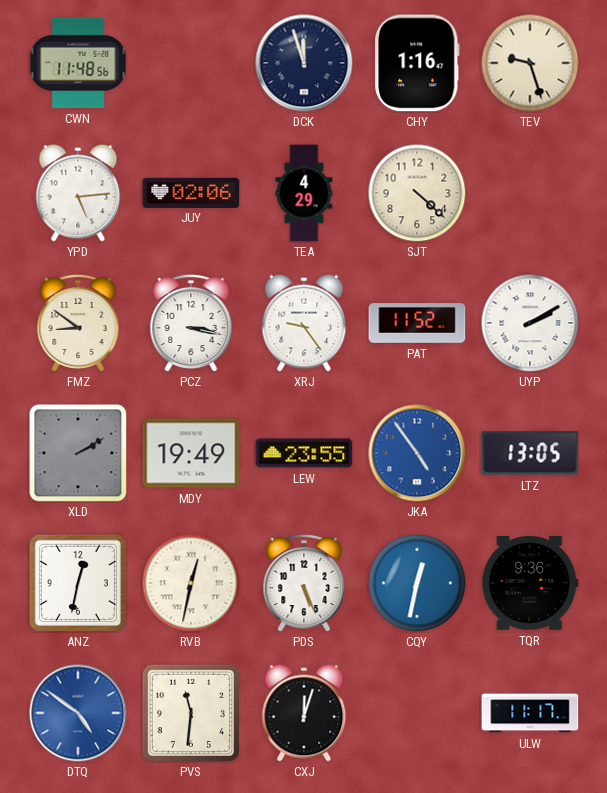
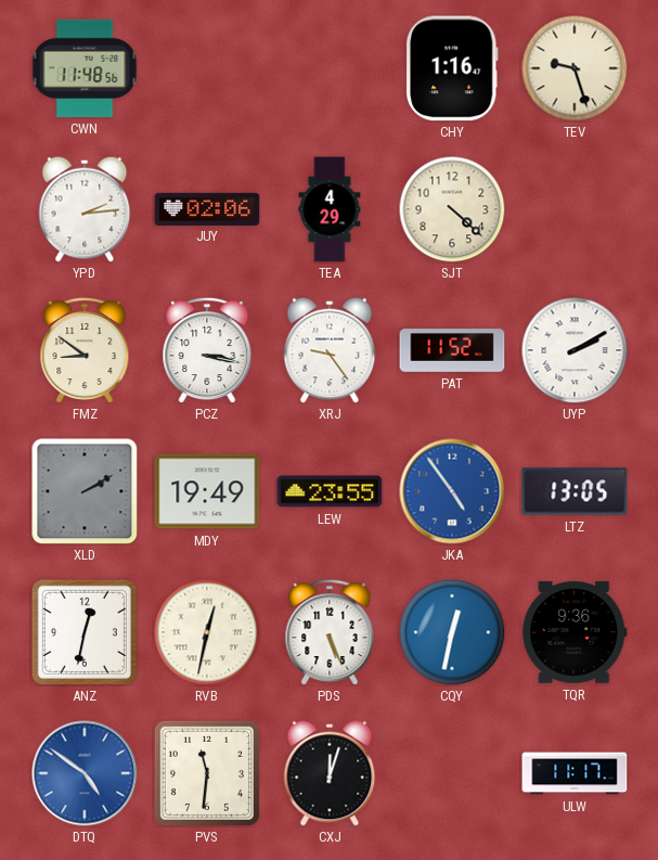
DCK: 11:57 -> none
YPD: 5:14 -> 2:14
